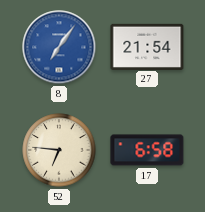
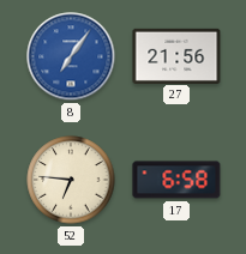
27: 21:54 -> 21:56
